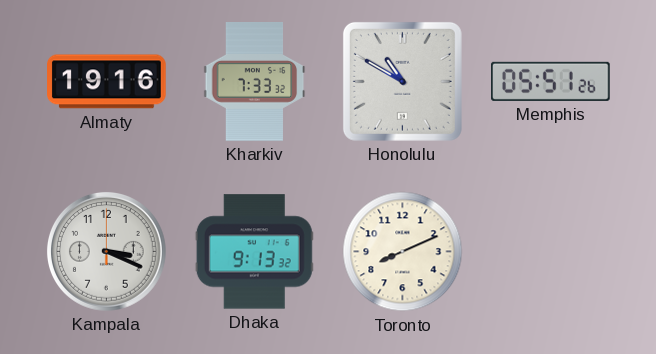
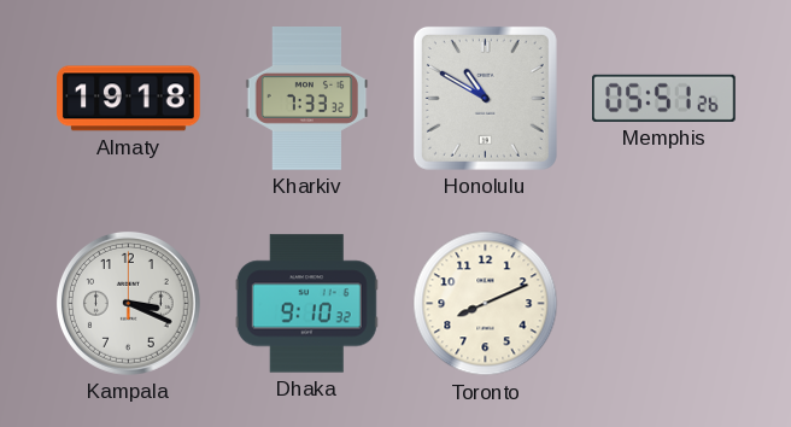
Almaty: 19:16 -> 19:18
Dhaka: 9:13 -> 9:10
